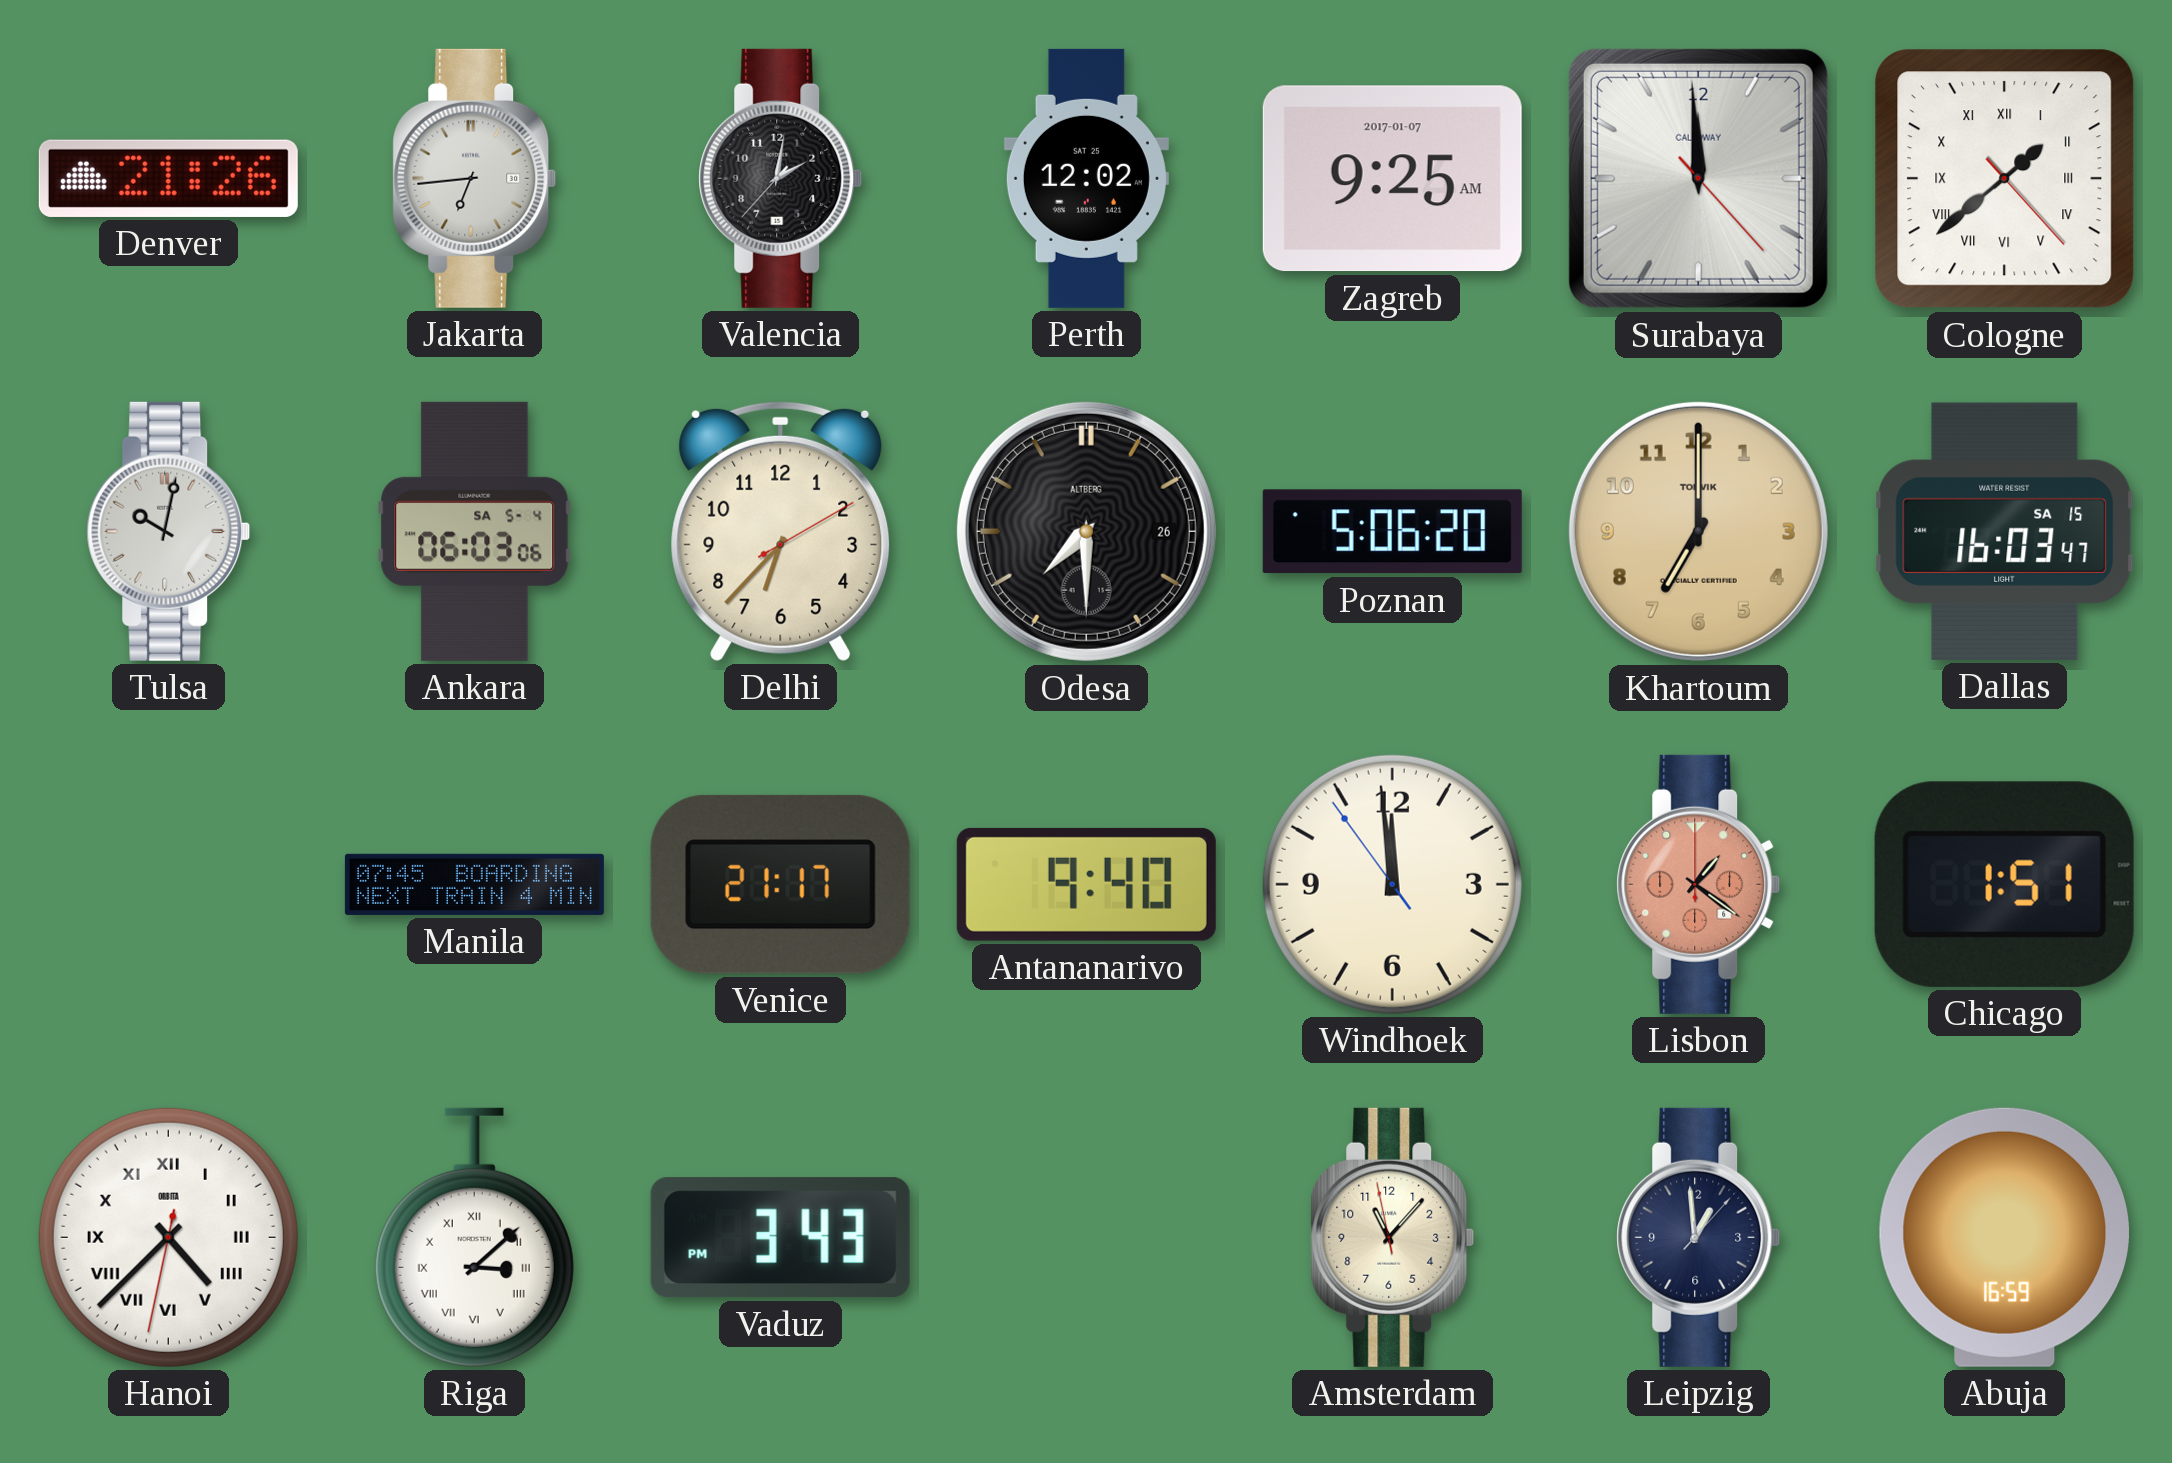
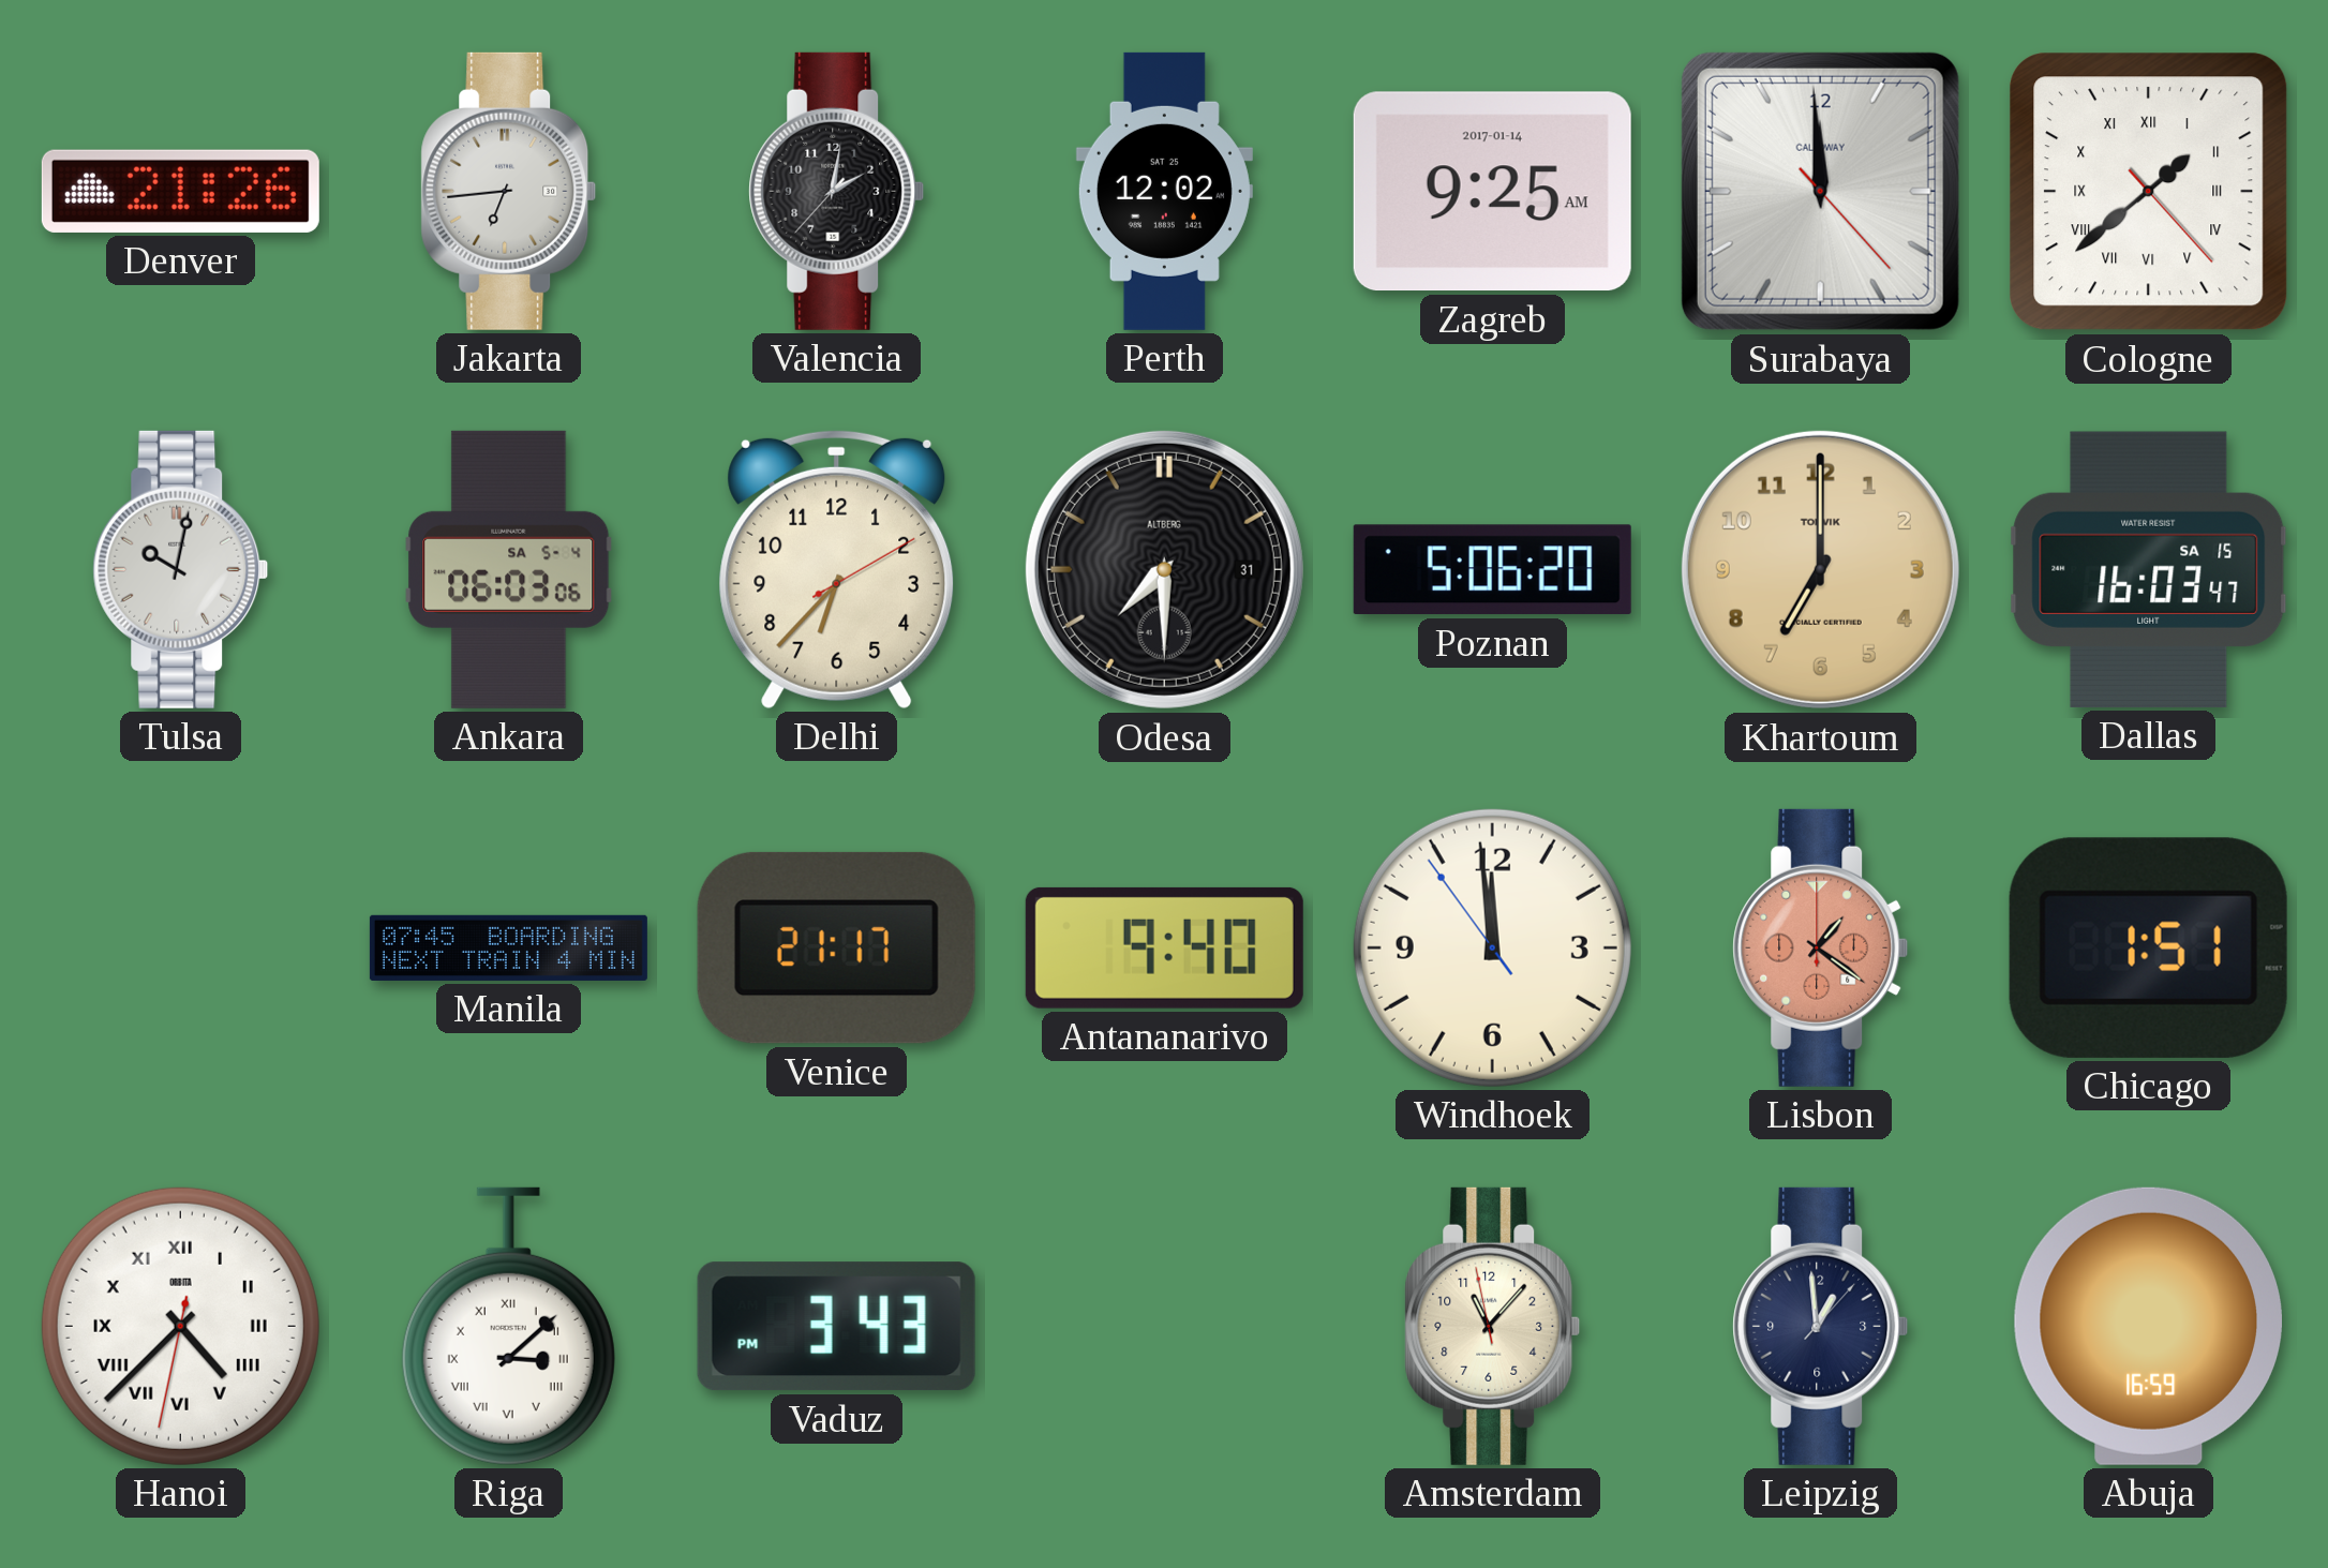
Zagreb date: 2017-01-07 -> 2017-01-14
Odesa date: 26 -> 31
